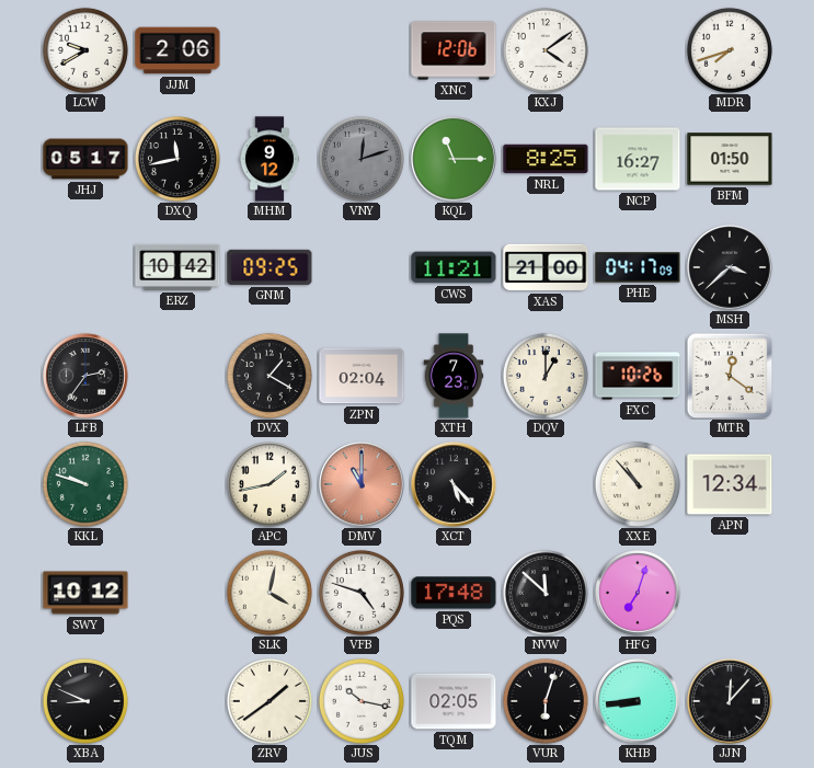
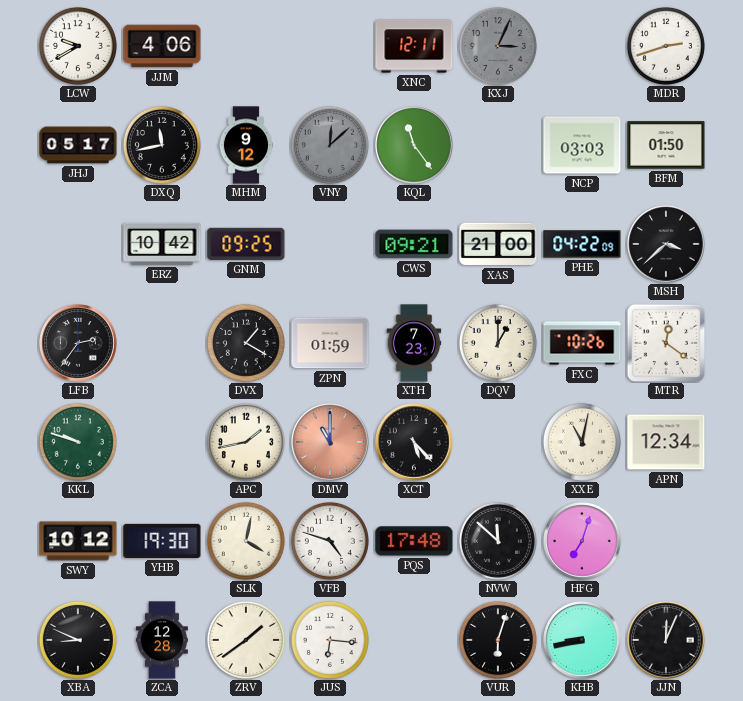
JJM: 2:06 -> 4:06
XNC: 12:06 -> 12:11
KXJ: 4:09 -> 3:04
KXJ dial: white -> grey
MDR: 7:42 -> 2:42
VNY: 12:12 -> 12:08
KQL: 11:15 -> 11:24
NRL: 8:25 -> none
NCP: 16:27 -> 03:03
CWS: 11:21 -> 09:21
PHE: 04:17 -> 04:22
ZPN: 02:04 -> 01:59
XXE: 10:53 -> 11:02
YHB: none -> 19:30
ZCA: none -> 12:28
JUS: 10:17 -> 6:16
TQM: 02:05 -> none
KHB: 8:44 -> 8:43
JJN: 12:07 -> 12:04
